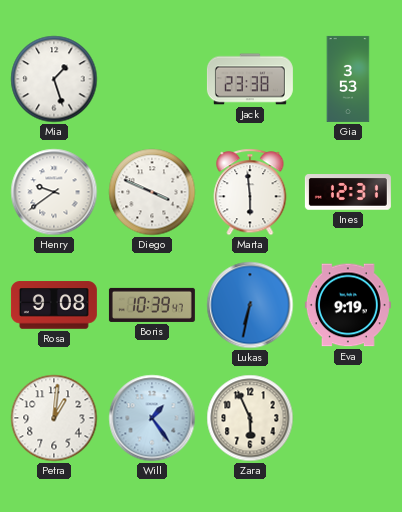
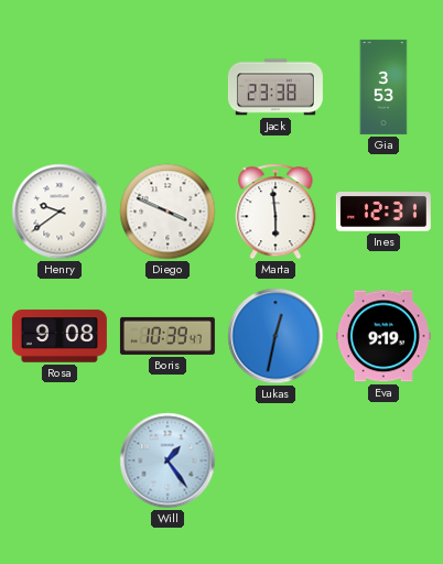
Mia: 1:27 -> none
Lukas: 6:32 -> 12:32
Petra: 1:01 -> none
Zara: 5:56 -> none
